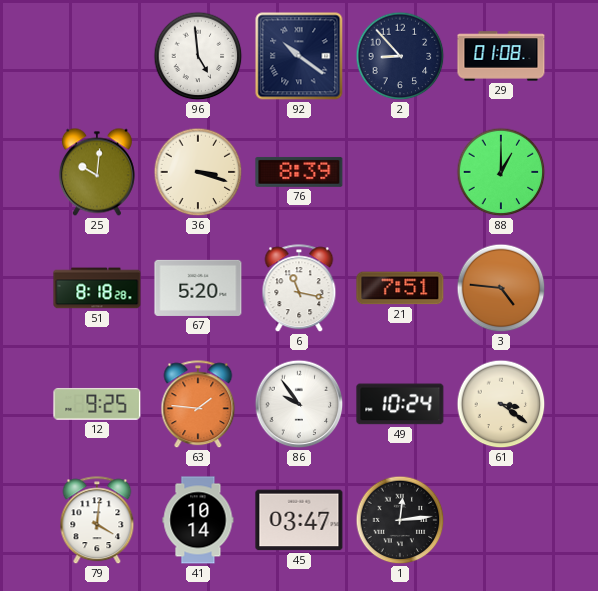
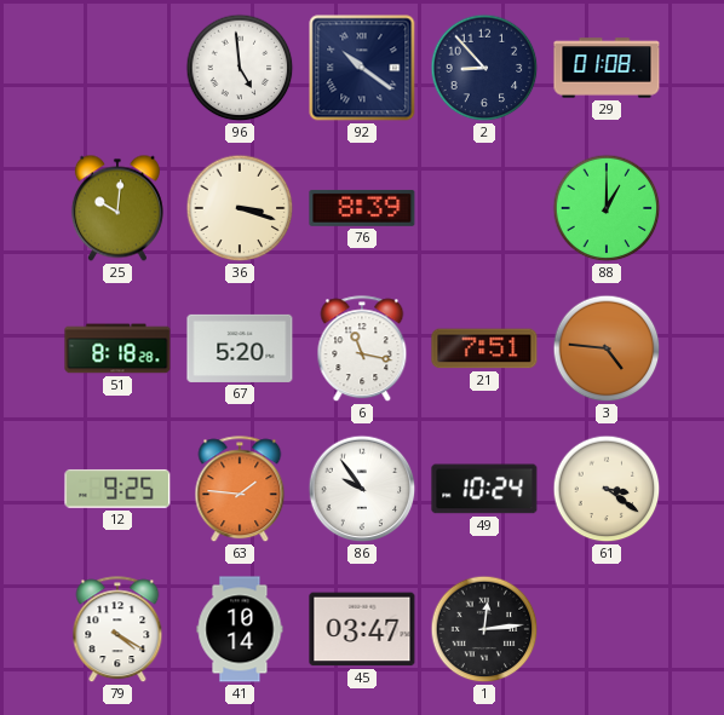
79: 4:01 -> 4:20
